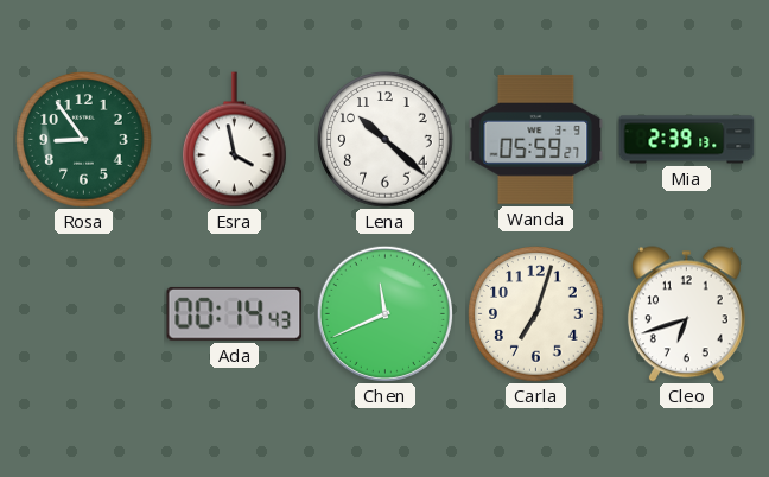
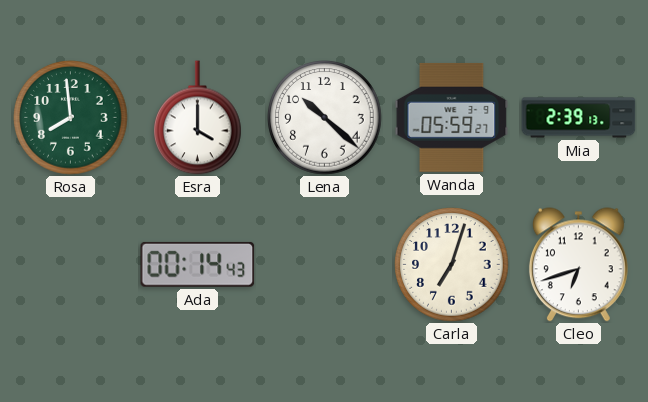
Rosa: 8:54 -> 7:59
Esra: 3:58 -> 4:00
Chen: 11:41 -> none
